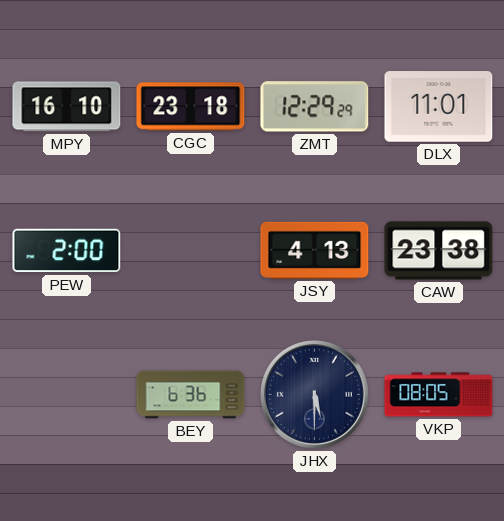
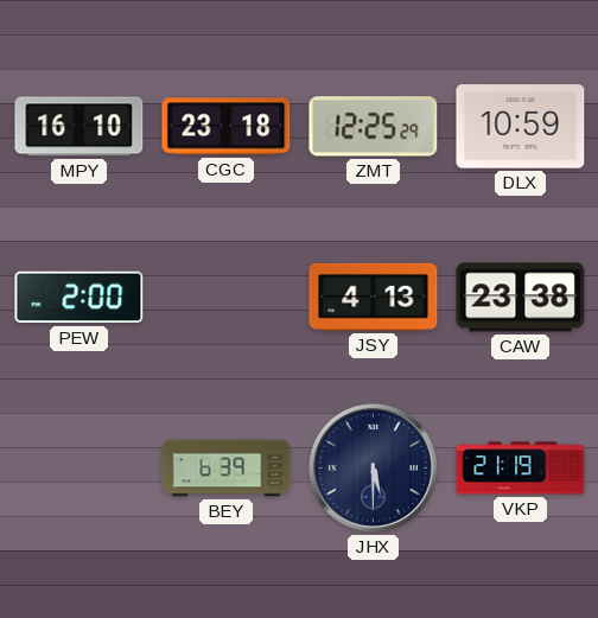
ZMT: 12:29 -> 12:25
DLX: 11:01 -> 10:59
BEY: 6:36 -> 6:39
VKP: 08:05 -> 21:19
